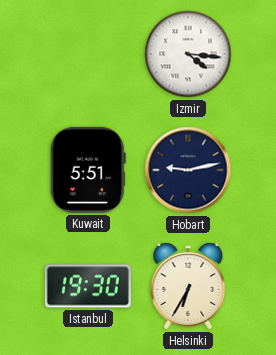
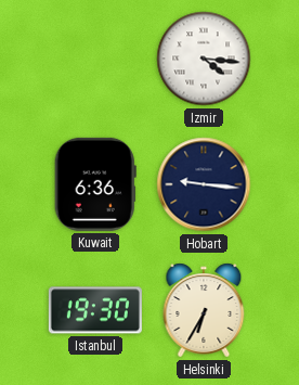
Kuwait: 5:51 -> 6:36
Hobart: 9:13 -> 9:16
